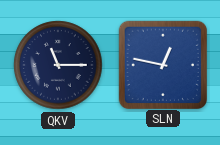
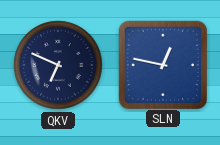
QKV: 11:15 -> 6:49
